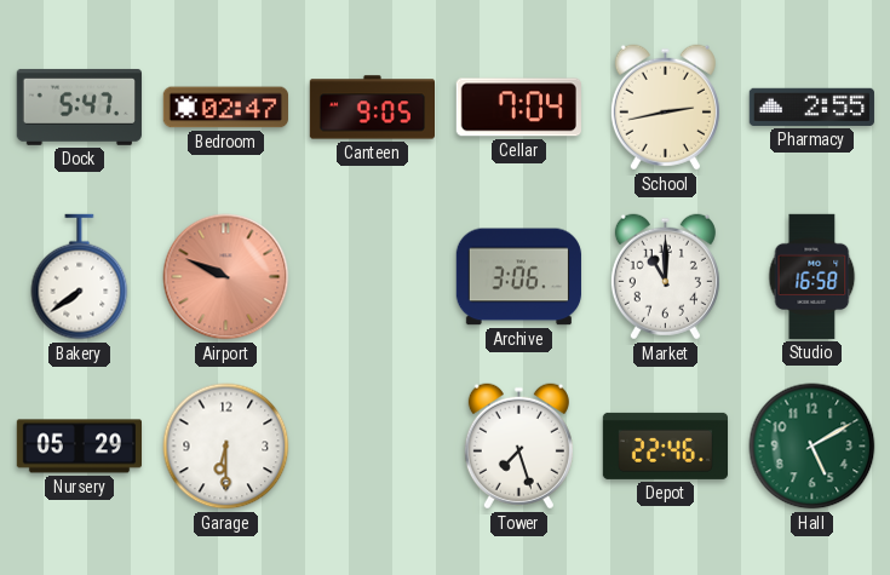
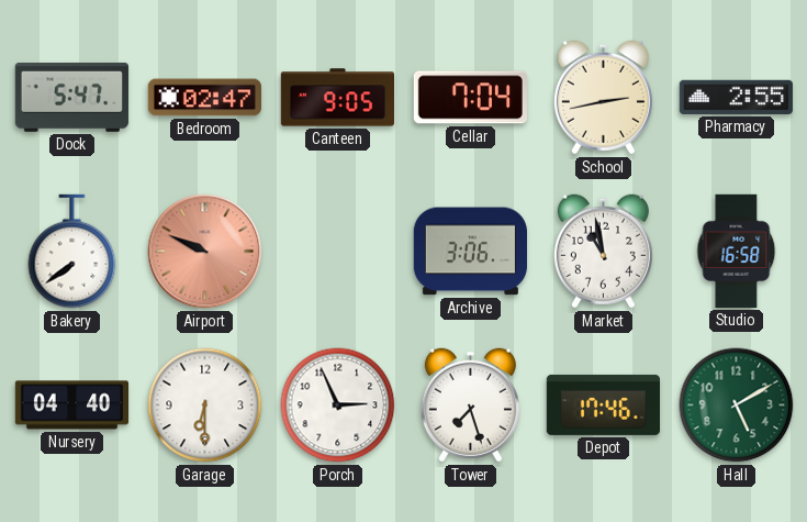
Market: 11:00 -> 10:58
Nursery: 05:29 -> 04:40
Porch: none -> 2:56
Depot: 22:46 -> 17:46
